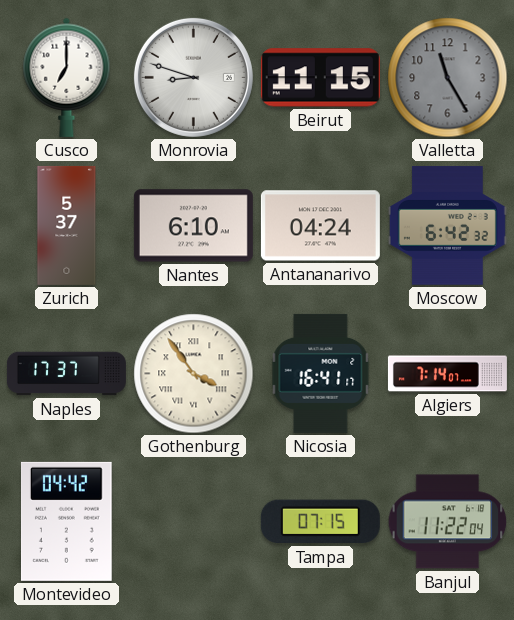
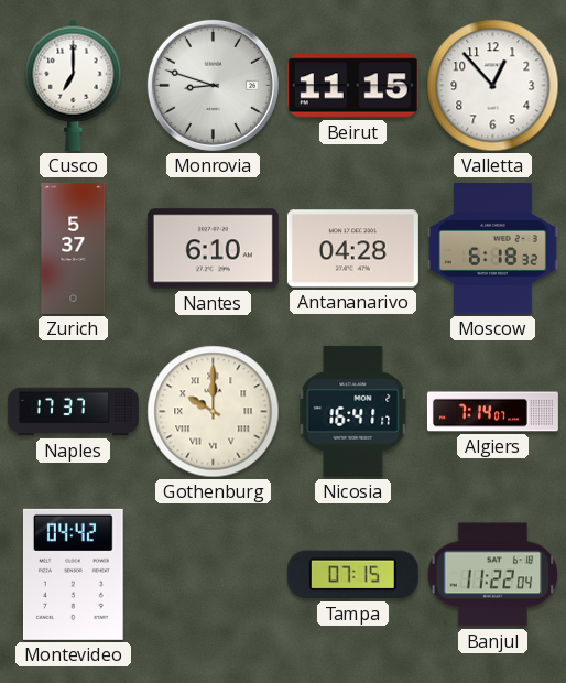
Valletta: 11:25 -> 12:53
Valletta dial: grey -> white
Antananarivo: 04:24 -> 04:28
Moscow: 6:42 -> 6:18
Gothenburg: 3:54 -> 10:00
